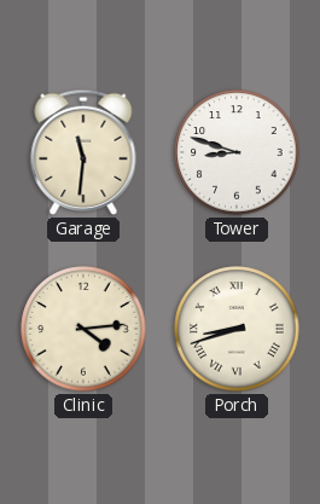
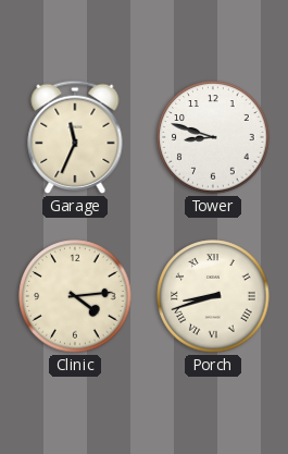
Garage: 11:31 -> 11:34
